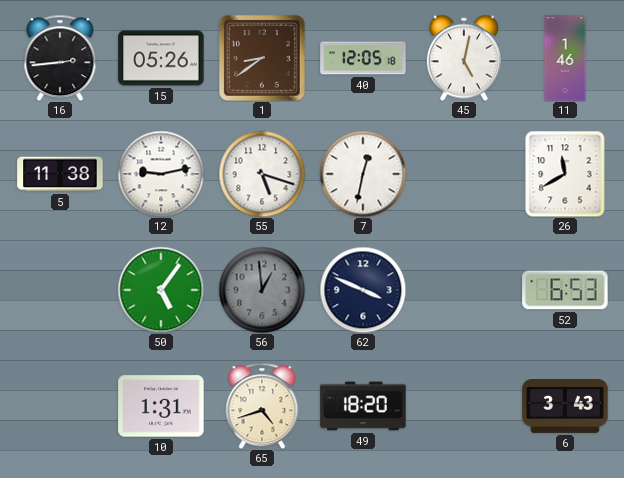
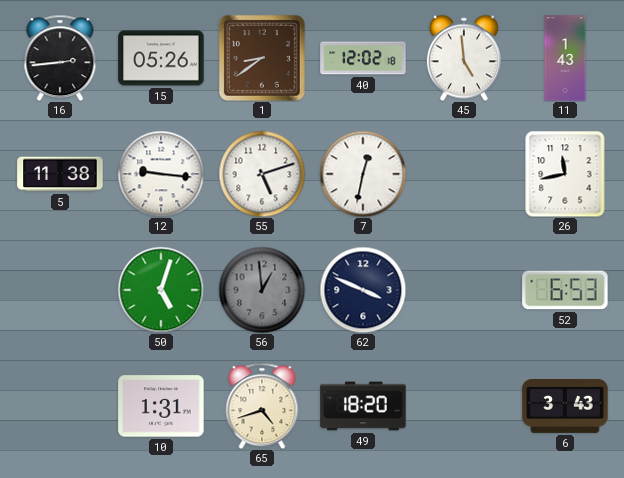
40: 12:05 -> 12:02
45: 5:02 -> 4:59
11: 1:46 -> 1:43
12: 9:13 -> 9:16
55: 5:18 -> 5:12
26: 11:40 -> 11:43
50: 5:06 -> 5:03
